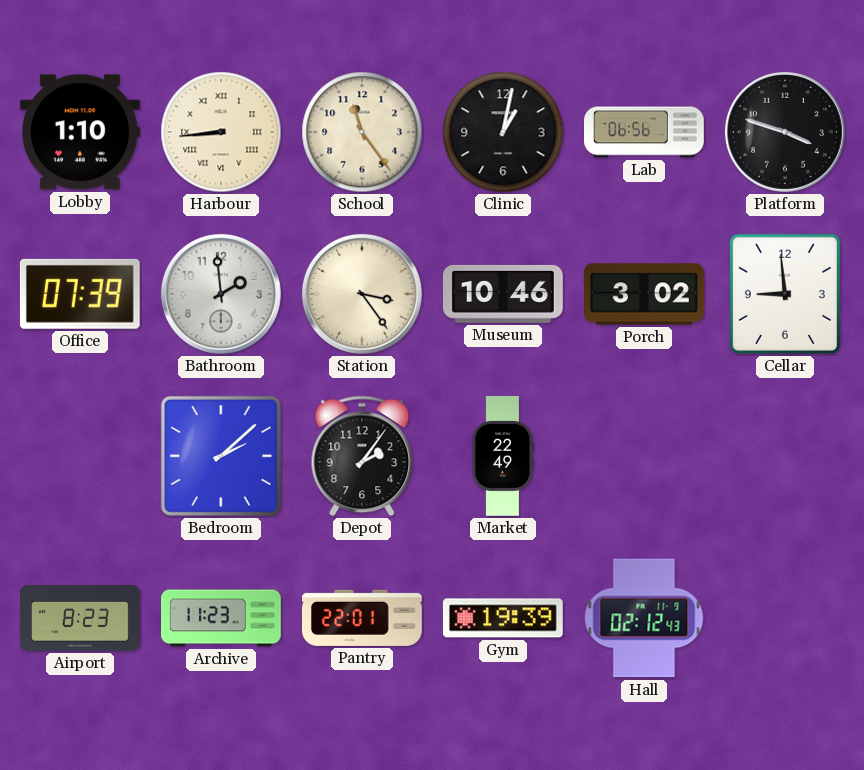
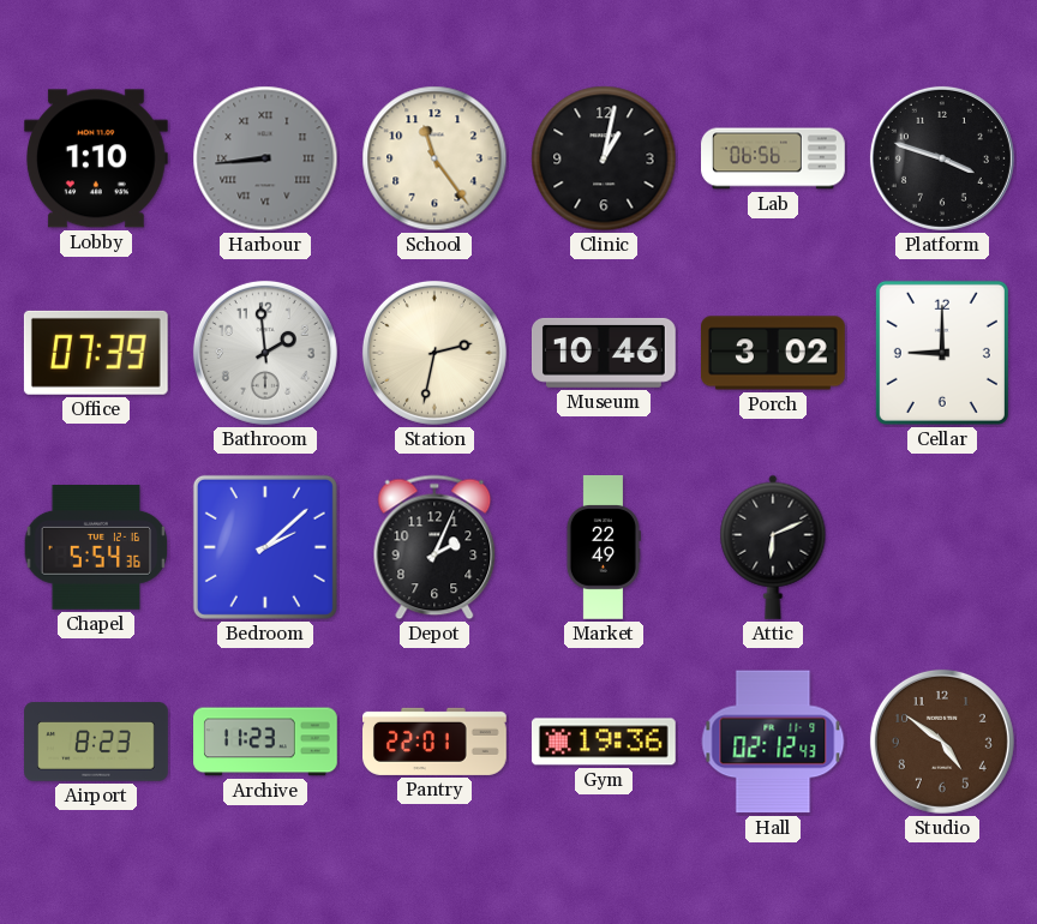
Harbour dial: cream -> grey
Station: 3:24 -> 2:32
Cellar: 8:59 -> 9:00
Chapel: none -> 5:54
Depot: 2:06 -> 2:04
Attic: none -> 6:11
Gym: 19:39 -> 19:36
Studio: none -> 4:51
